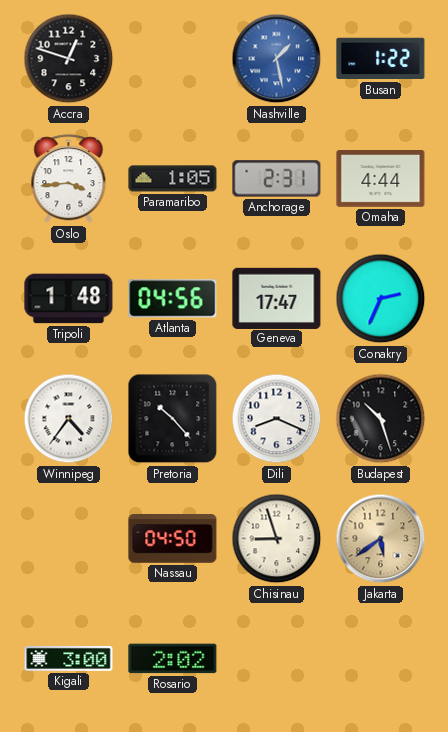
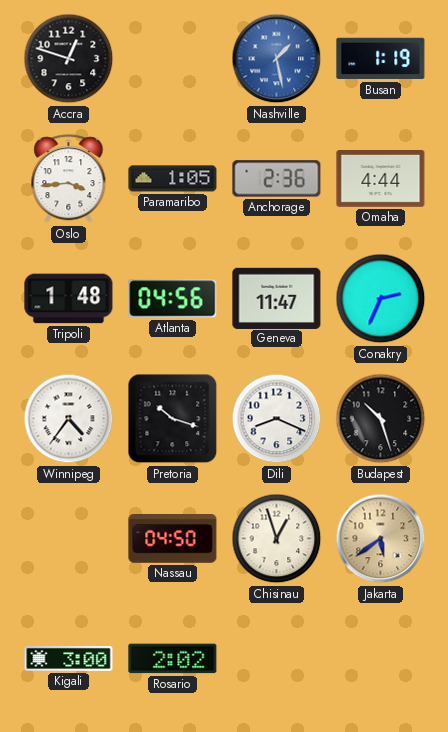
Busan: 1:22 -> 1:19
Anchorage: 2:31 -> 2:36
Geneva: 17:47 -> 11:47
Pretoria: 10:23 -> 10:18
Chisinau: 8:57 -> 12:57
